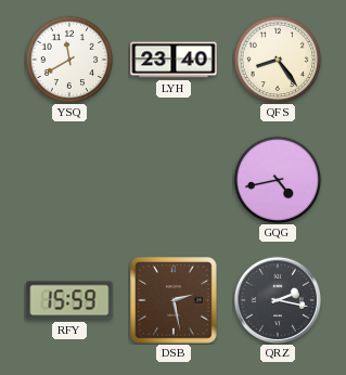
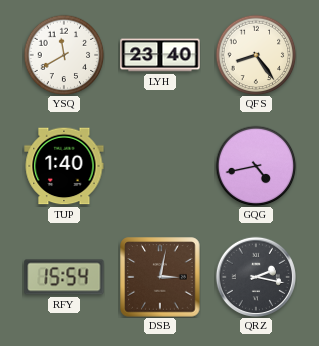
TUP: none -> 1:40
RFY: 15:59 -> 15:54
DSB: 2:28 -> 3:02
